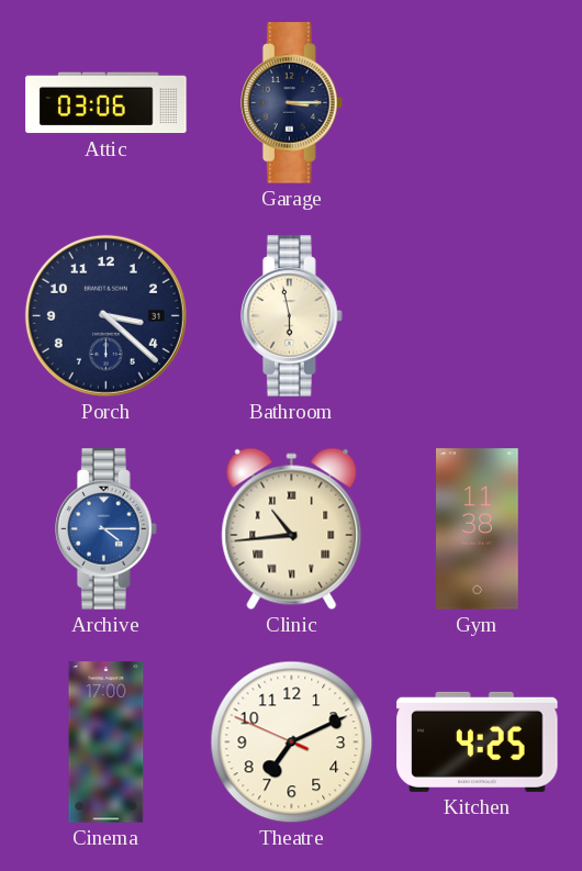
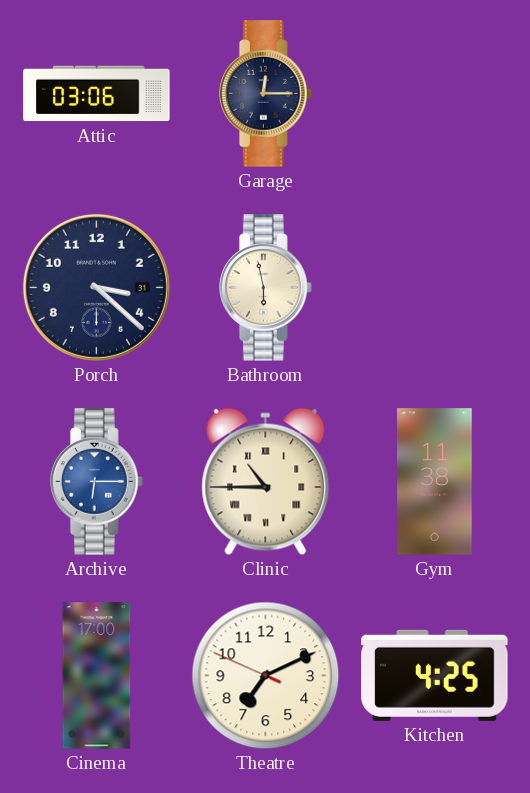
Garage: 3:15 -> 12:15
Archive: 4:15 -> 6:15
Clinic: 10:44 -> 10:45
